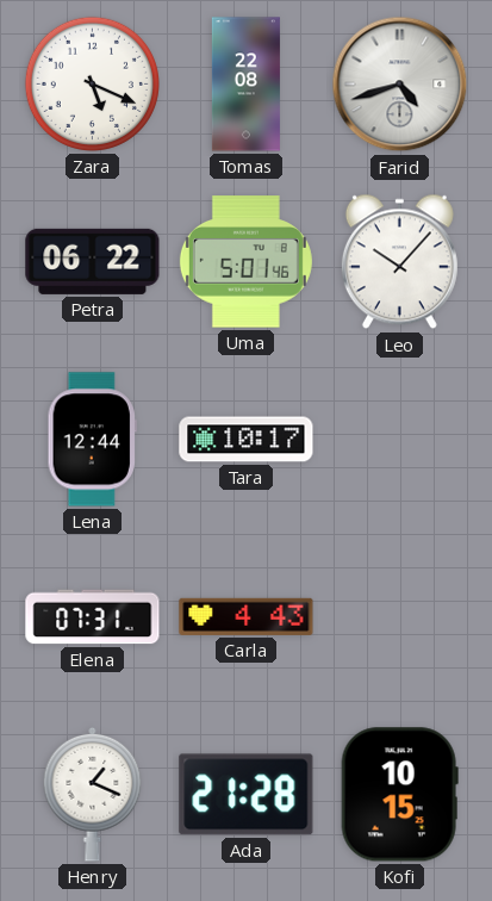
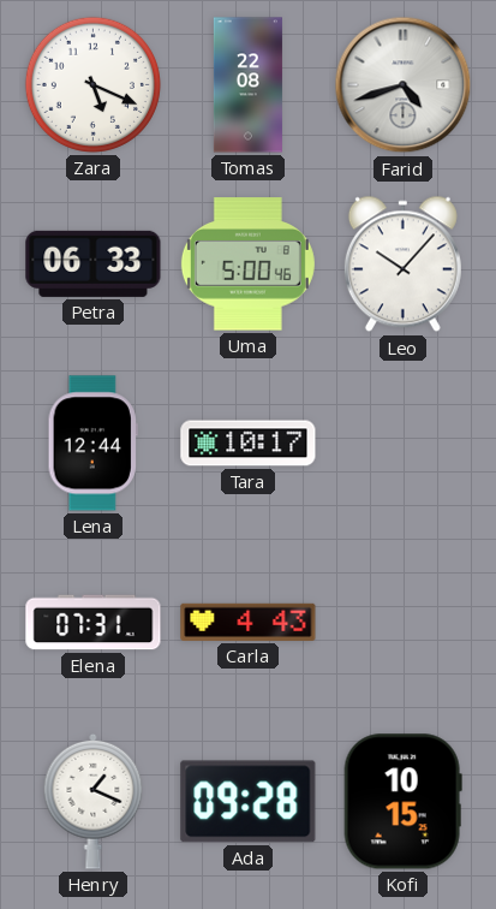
Petra: 06:22 -> 06:33
Uma: 5:01 -> 5:00
Ada: 21:28 -> 09:28
